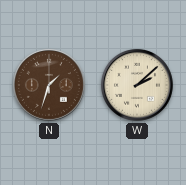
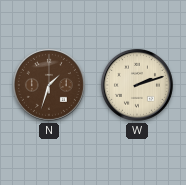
W: 2:08 -> 2:12
